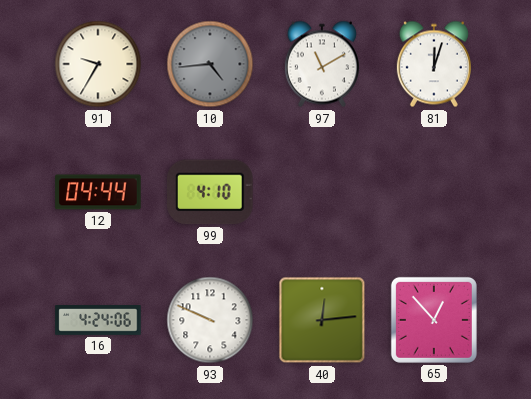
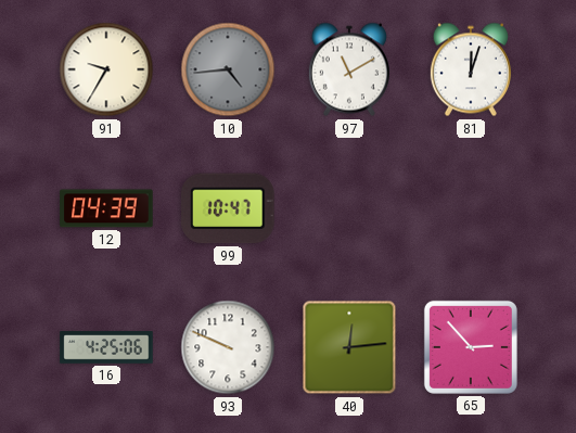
12: 04:44 -> 04:39
99: 4:10 -> 10:47
16: 4:24 -> 4:25
65: 12:53 -> 2:53
